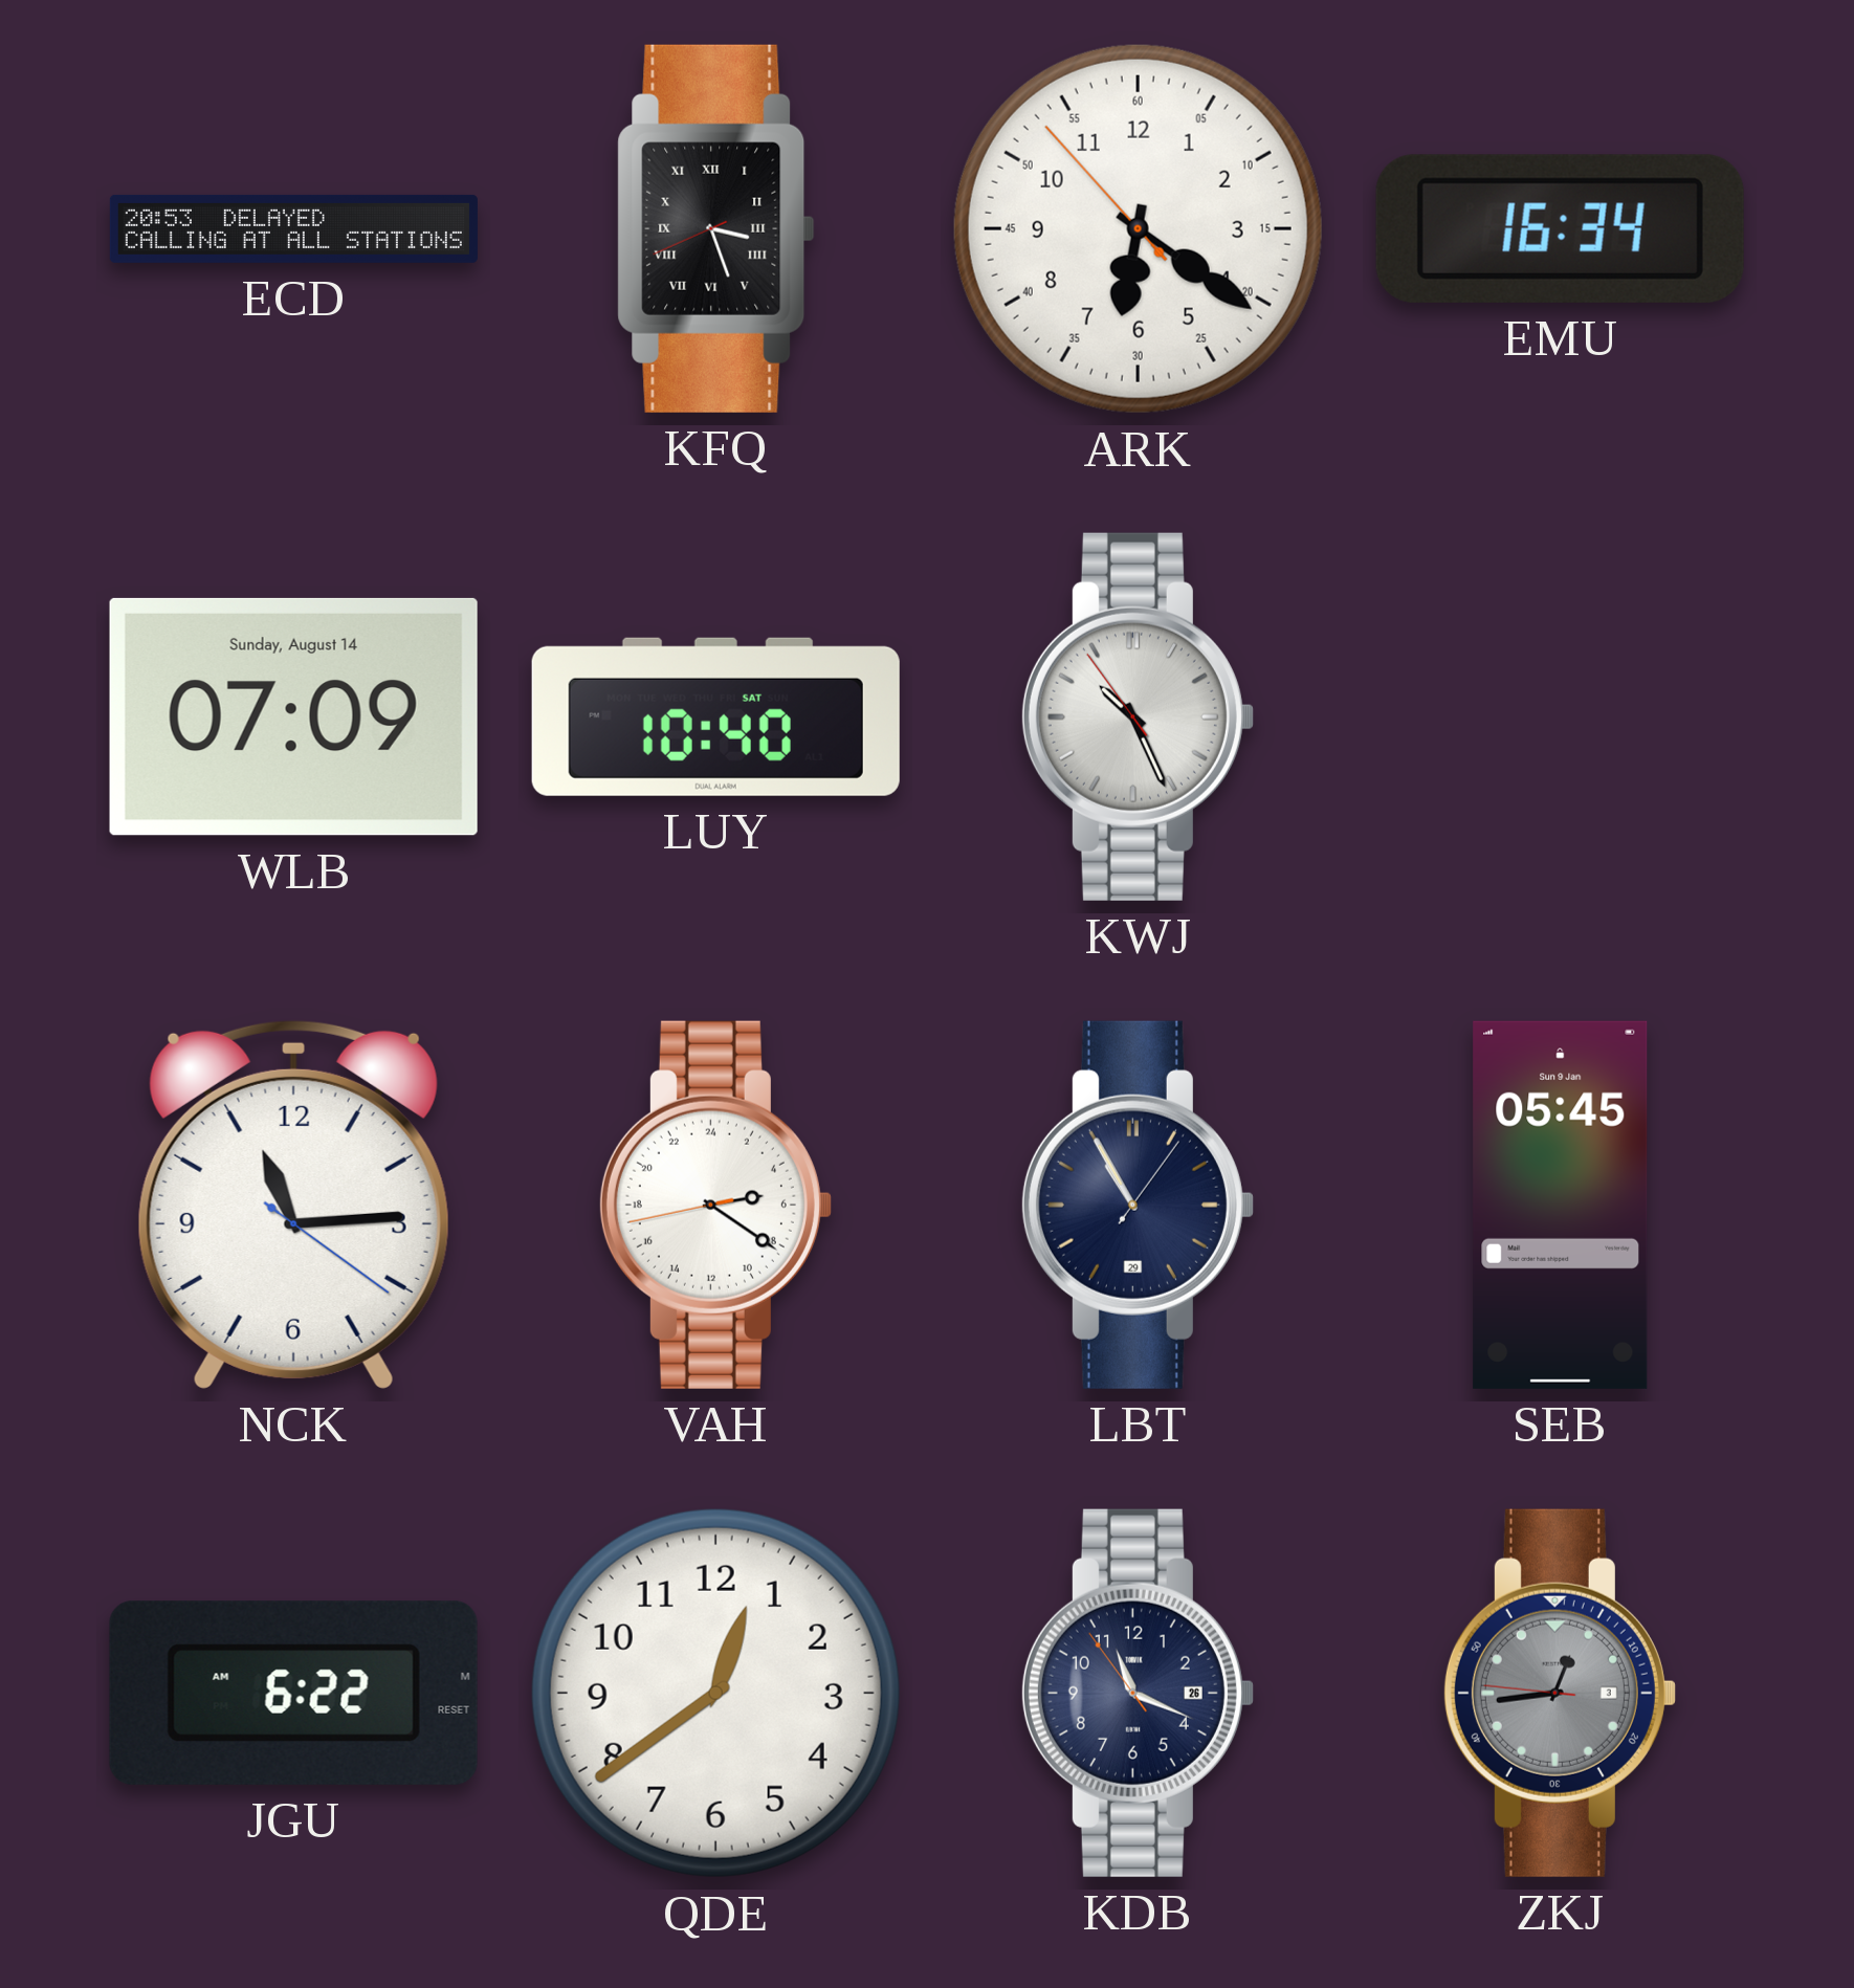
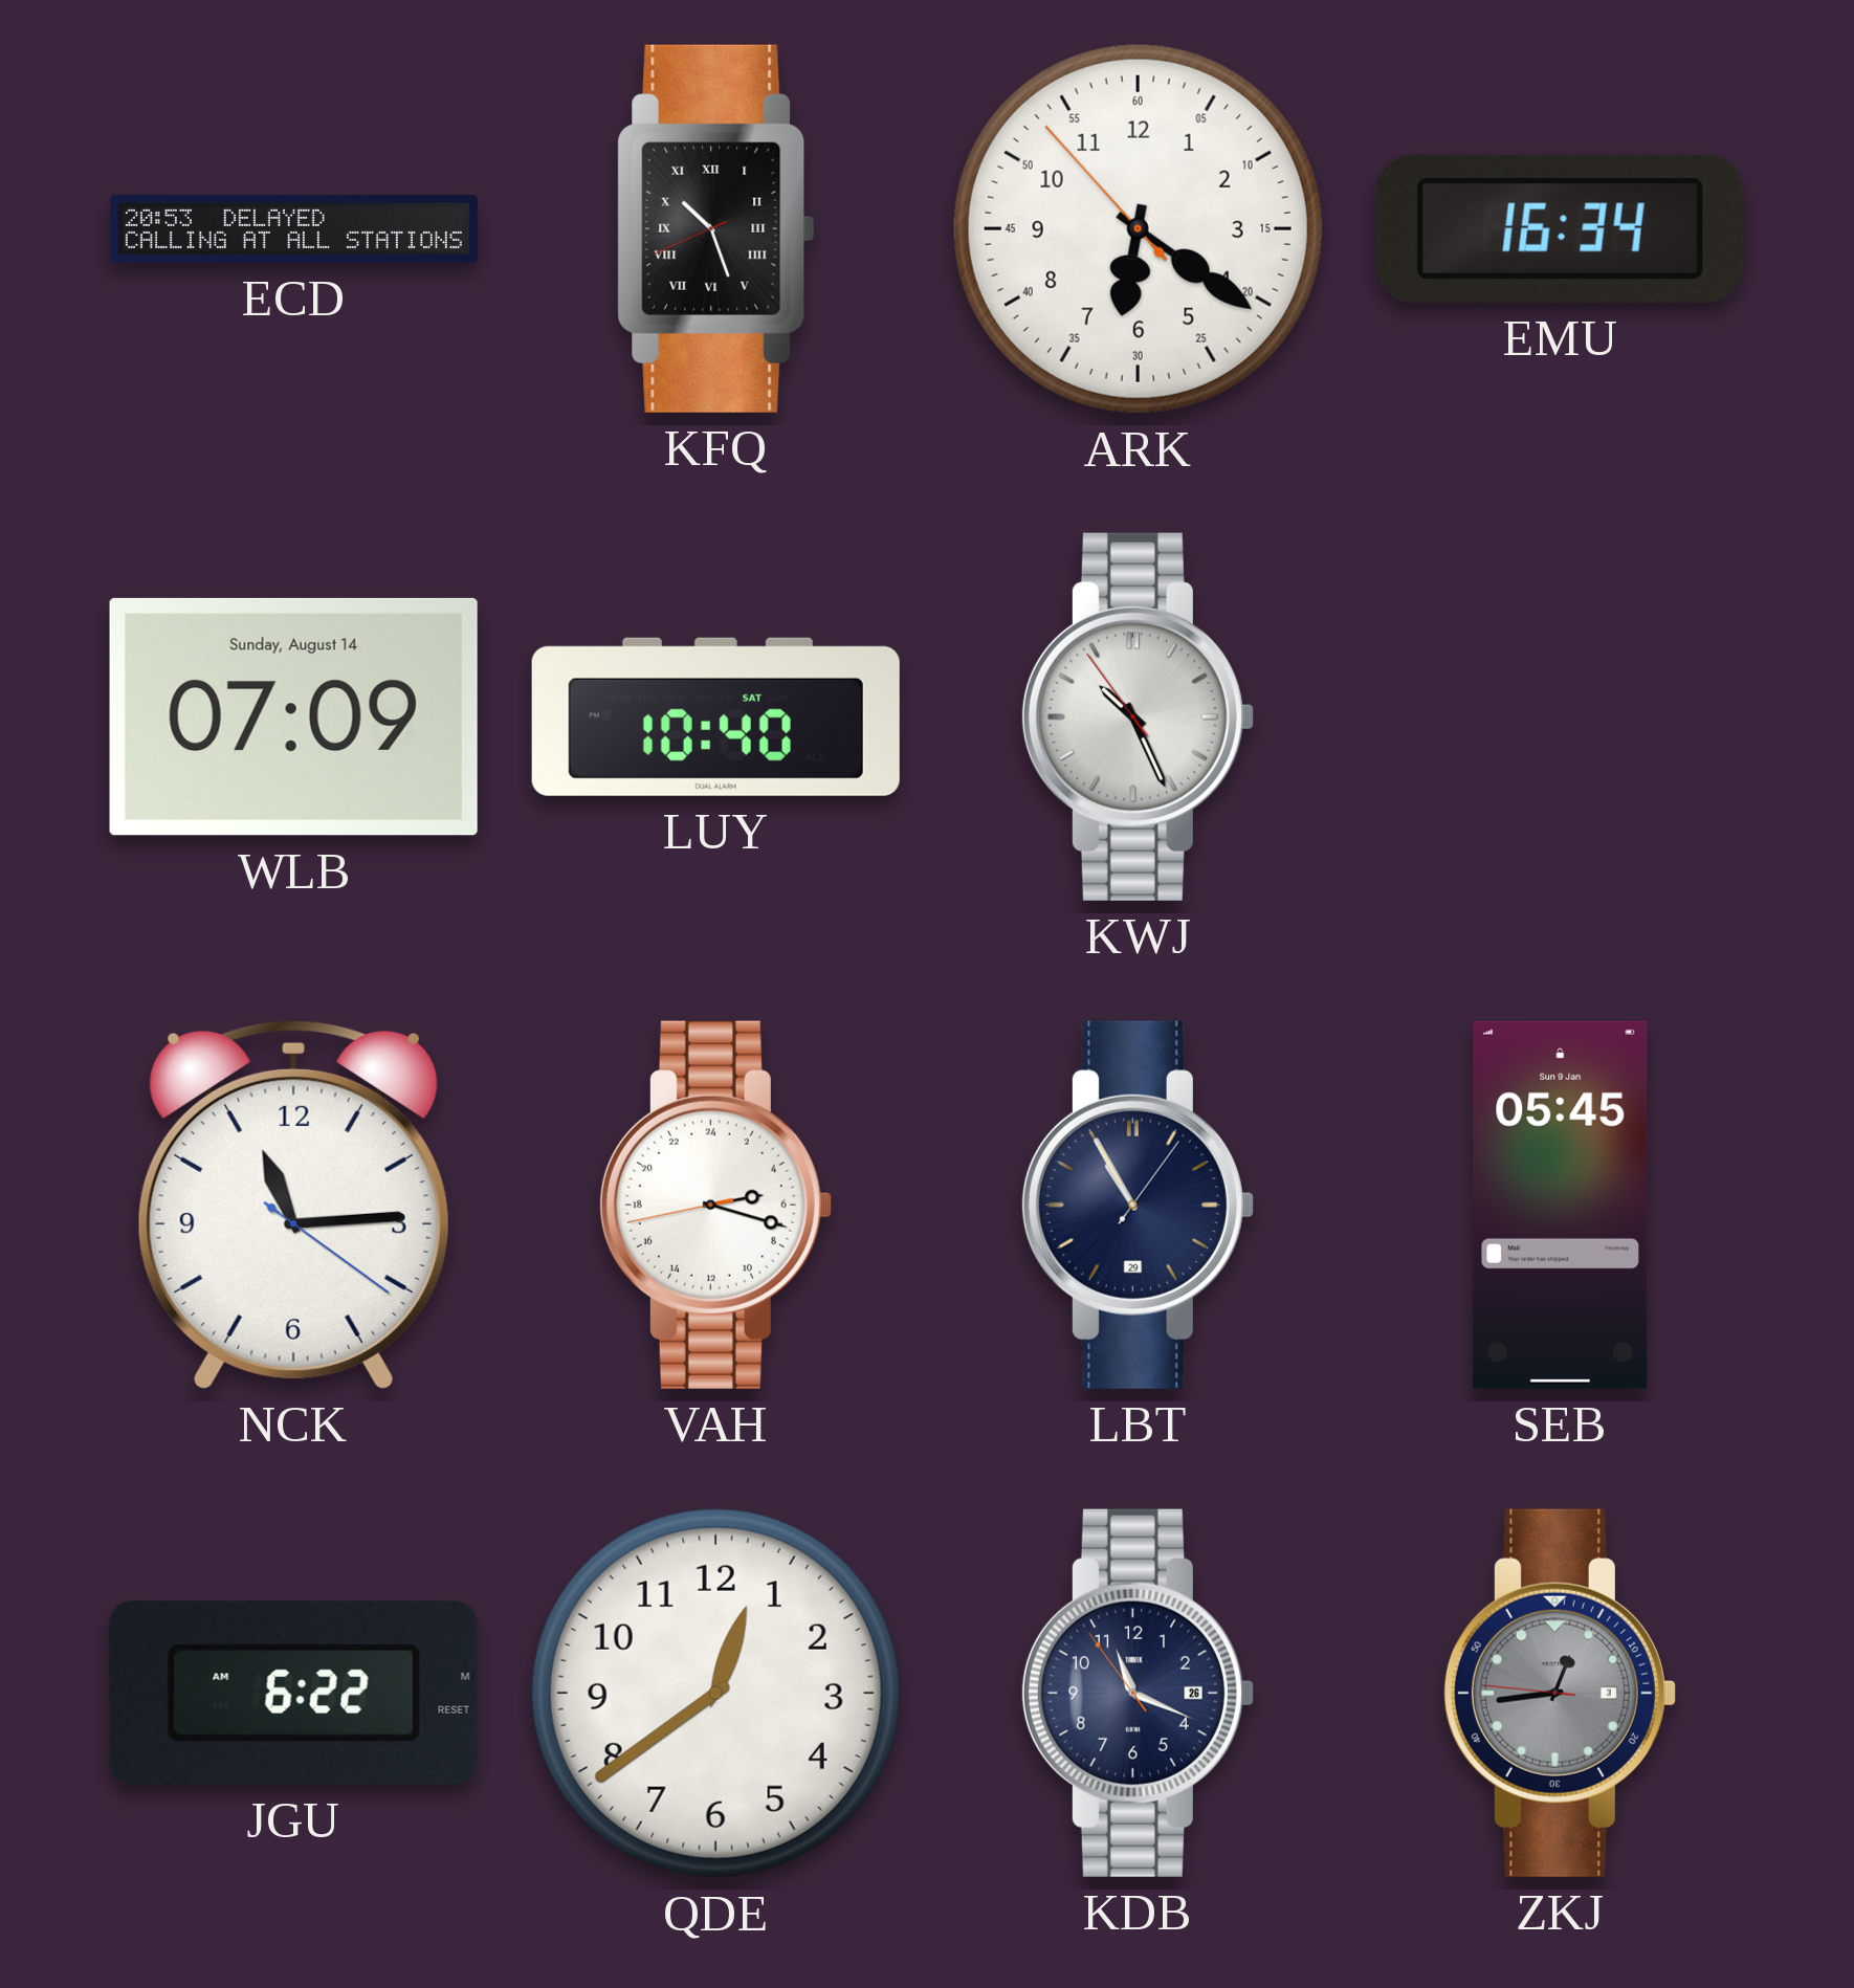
KFQ: 3:26 -> 10:26
VAH: 5:20 -> 5:17
